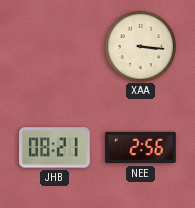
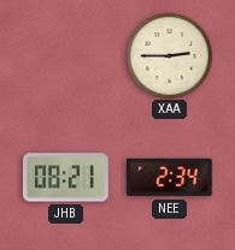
XAA: 3:16 -> 2:45
NEE: 2:56 -> 2:34
